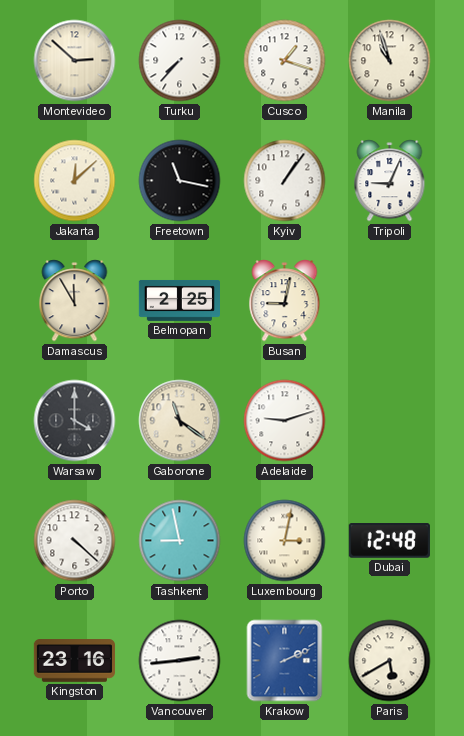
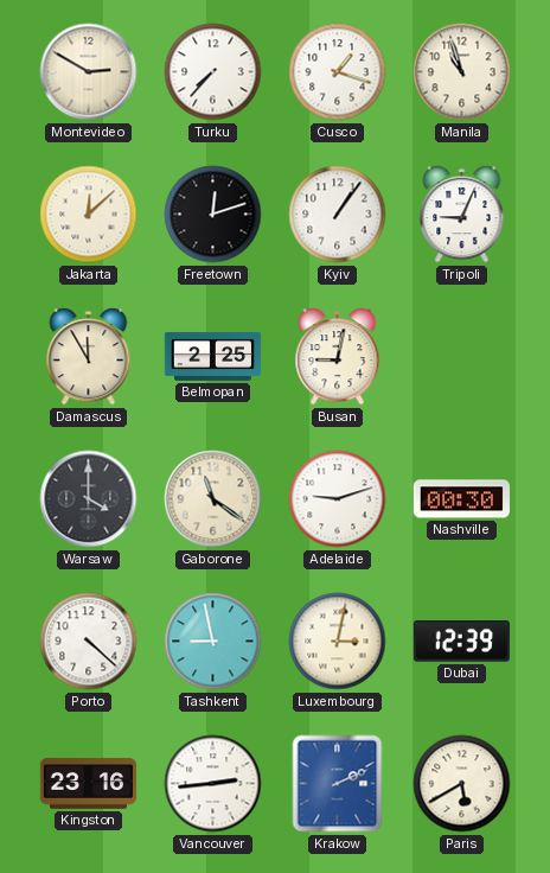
Montevideo: 2:52 -> 2:50
Freetown: 11:17 -> 12:12
Nashville: none -> 00:30
Dubai: 12:48 -> 12:39
